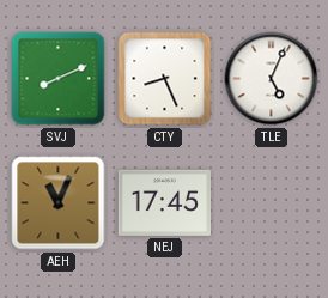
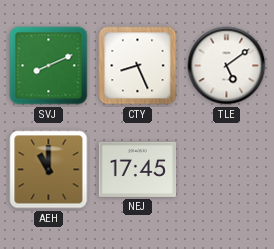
TLE: 5:04 -> 5:09
AEH: 11:04 -> 11:00
